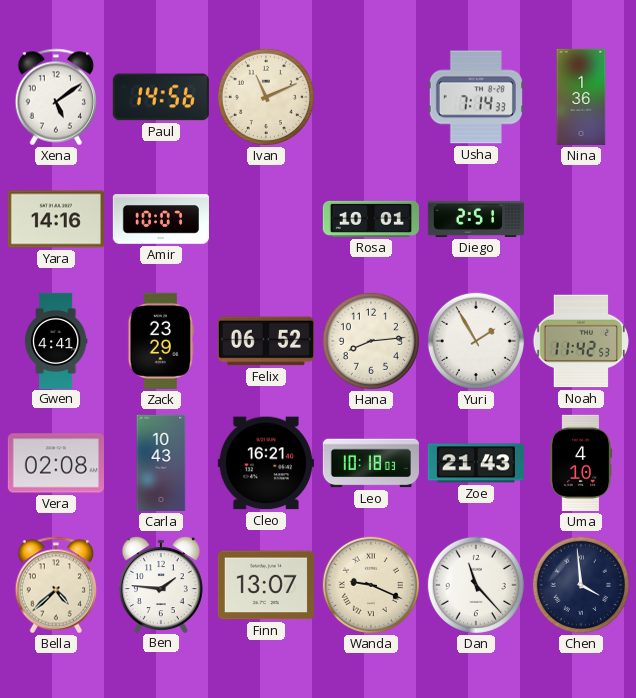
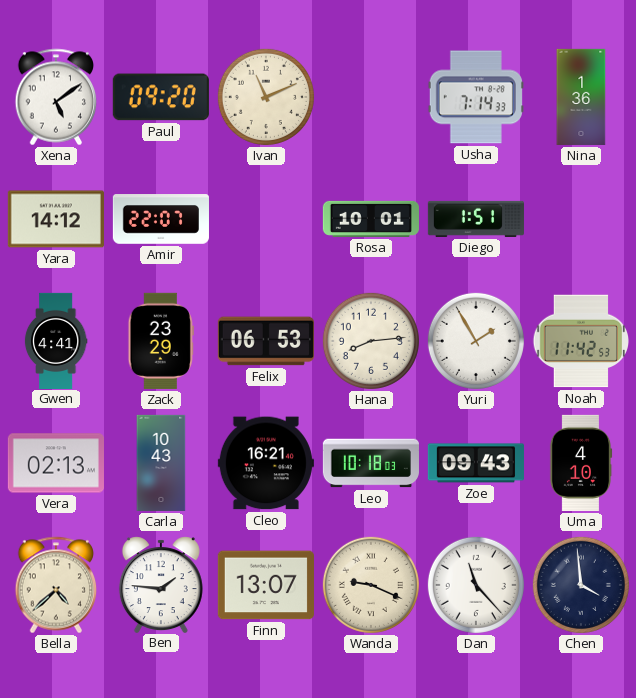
Paul: 14:56 -> 09:20
Yara: 14:16 -> 14:12
Amir: 10:07 -> 22:07
Diego: 2:51 -> 1:51
Felix: 06:52 -> 06:53
Vera: 02:08 -> 02:13
Zoe: 21:43 -> 09:43
